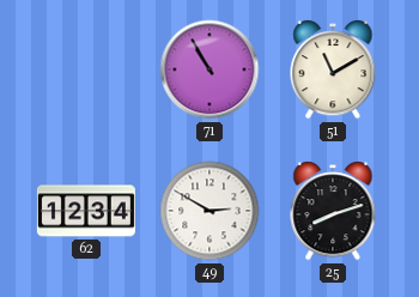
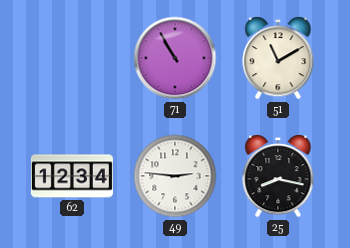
49: 2:50 -> 2:46
25: 8:12 -> 8:17
